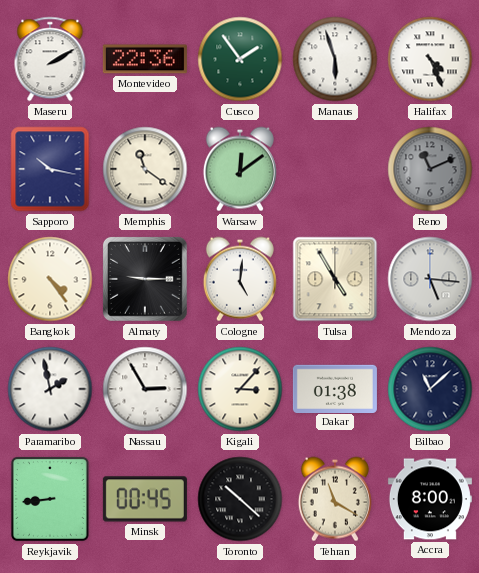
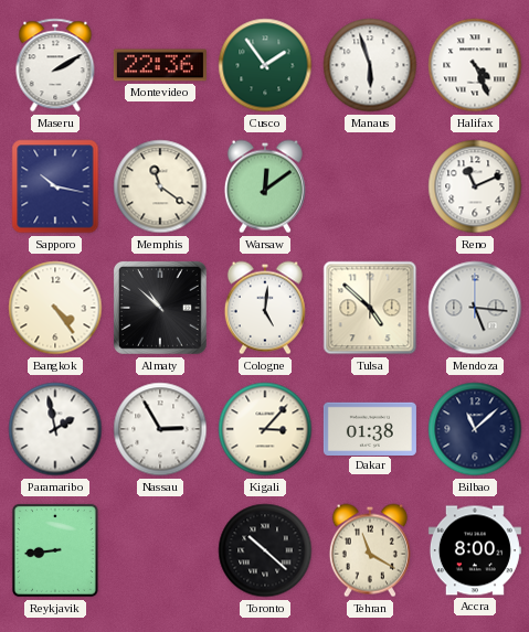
Reno dial: grey -> white
Almaty: 9:15 -> 10:52
Tulsa: 4:55 -> 4:52
Minsk: 00:45 -> none
